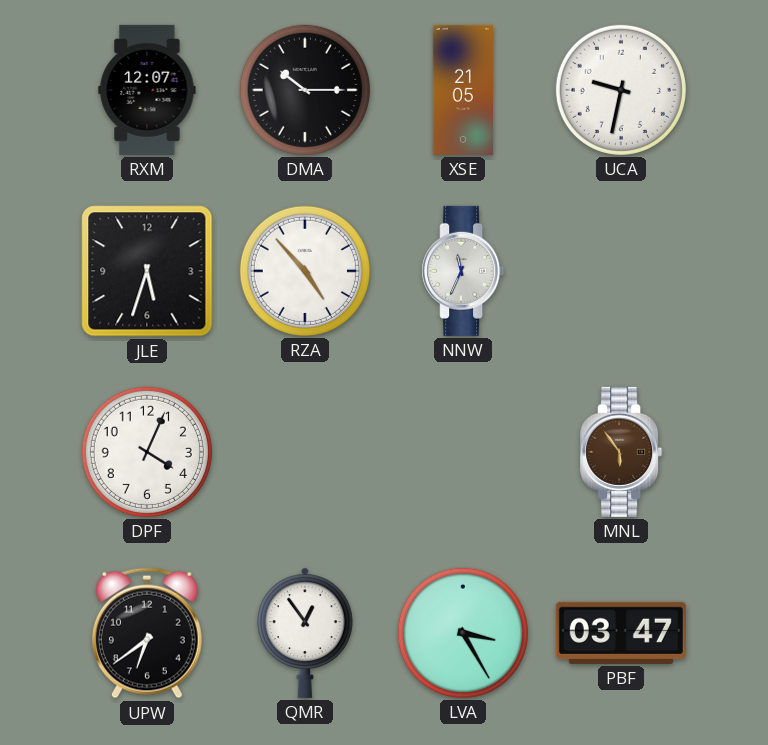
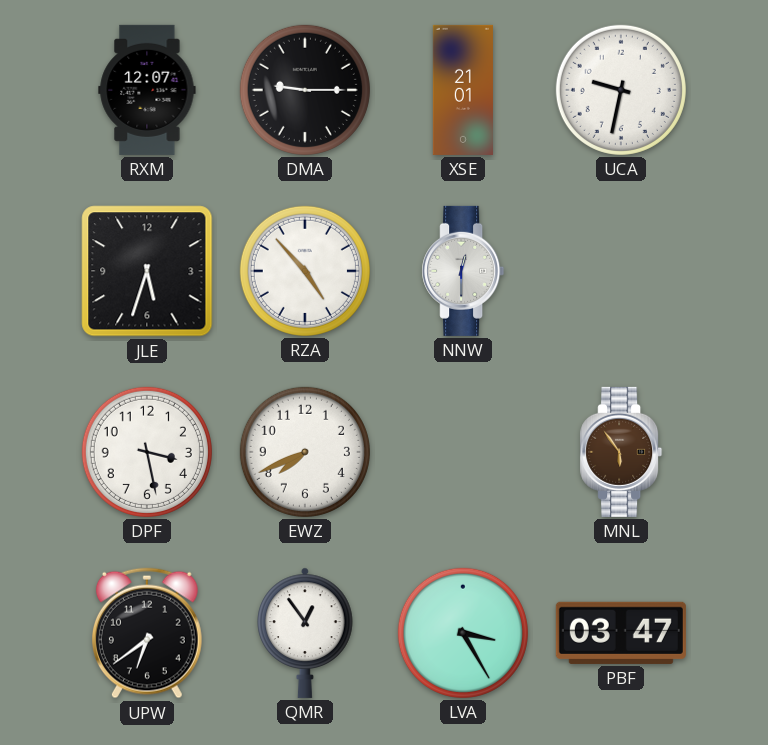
DMA: 10:15 -> 9:15
XSE: 21:05 -> 21:01
NNW: 11:34 -> 12:30
DPF: 4:04 -> 3:28
EWZ: none -> 7:41
